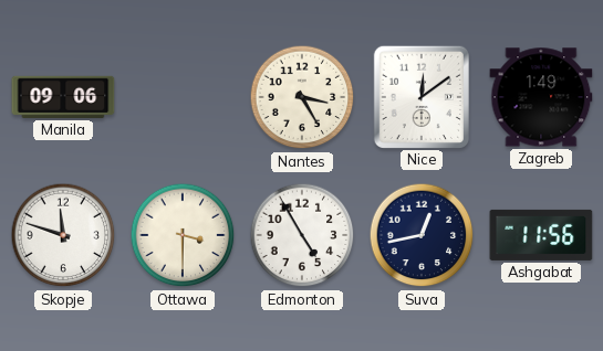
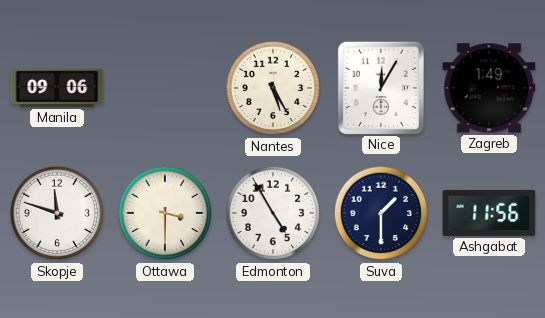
Nantes: 3:25 -> 5:25
Nice: 12:09 -> 12:05
Suva: 12:43 -> 1:30
